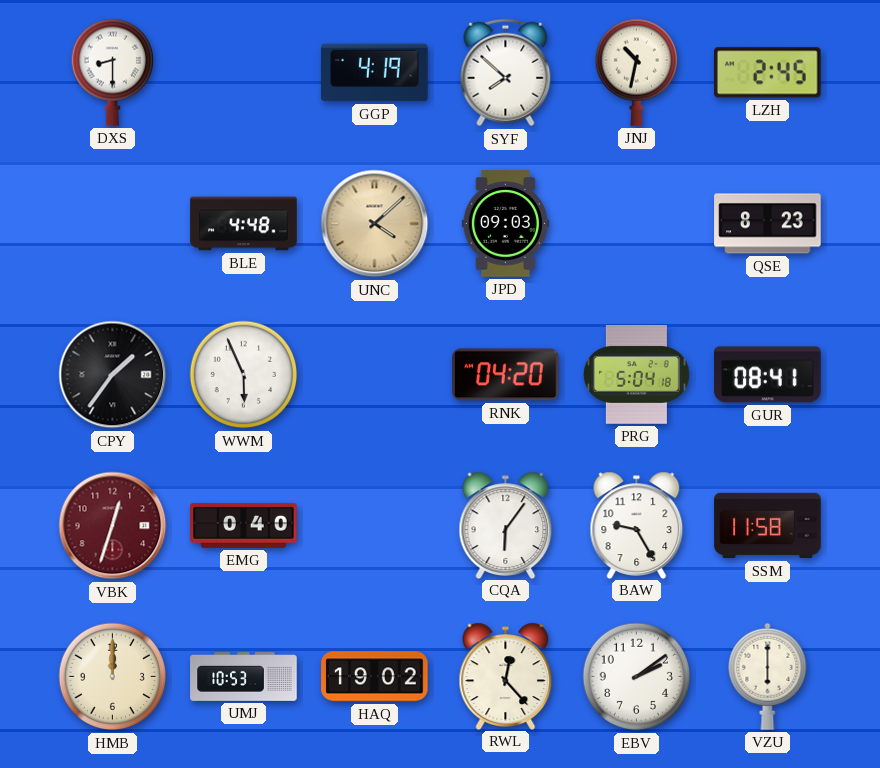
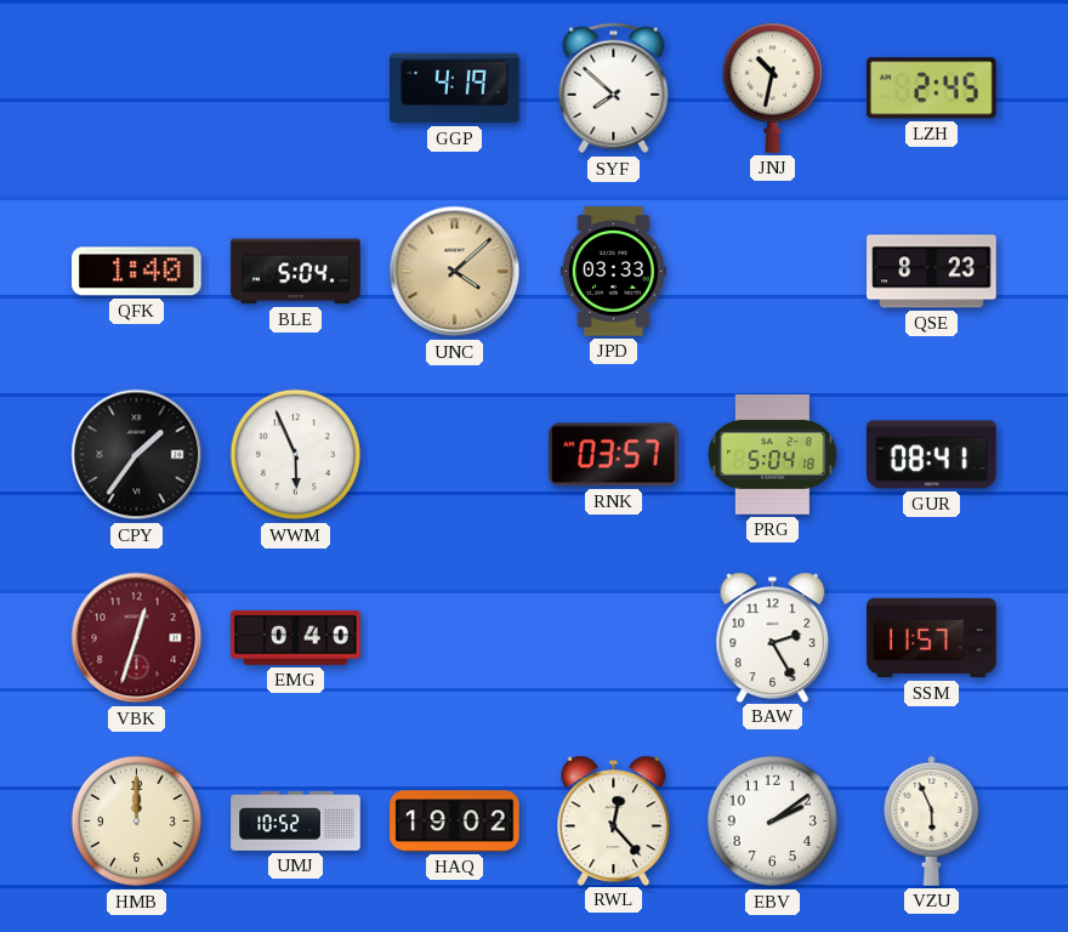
DXS: 8:30 -> none
QFK: none -> 1:40
BLE: 4:48 -> 5:04
JPD: 09:03 -> 03:33
RNK: 04:20 -> 03:57
CQA: 6:06 -> none
BAW: 9:25 -> 2:25
SSM: 11:58 -> 11:57
UMJ: 10:53 -> 10:52
VZU: 6:00 -> 5:56
